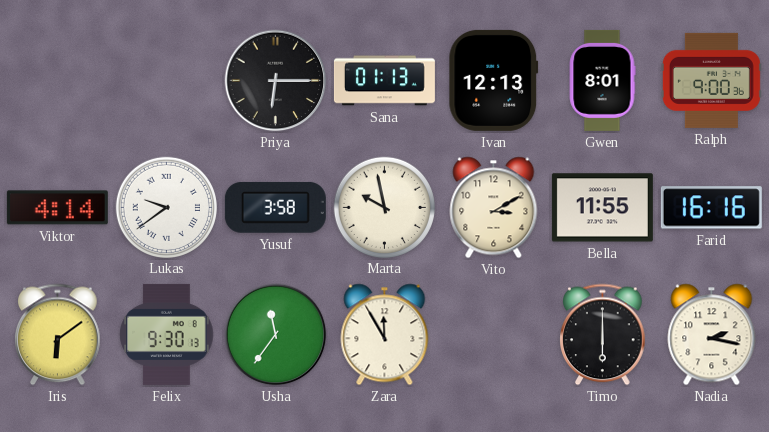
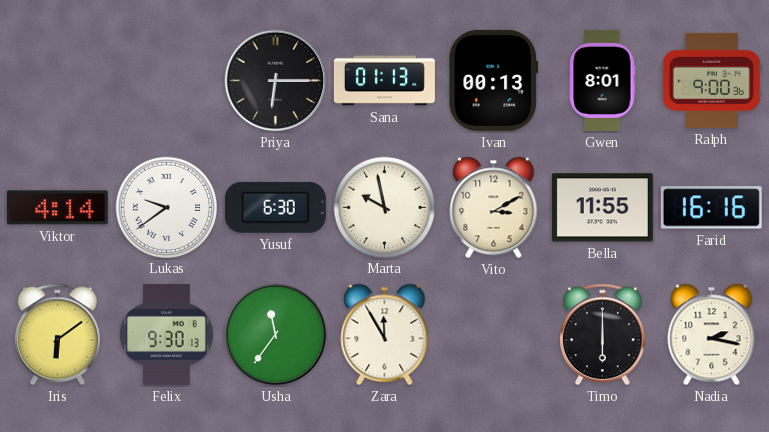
Ivan: 12:13 -> 00:13
Yusuf: 3:58 -> 6:30
